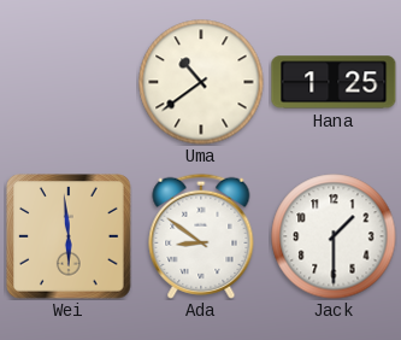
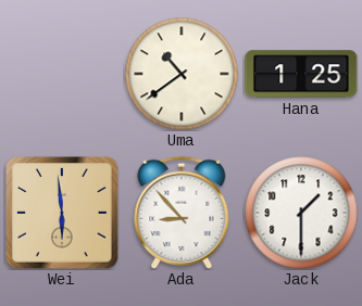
Ada: 8:51 -> 8:53
